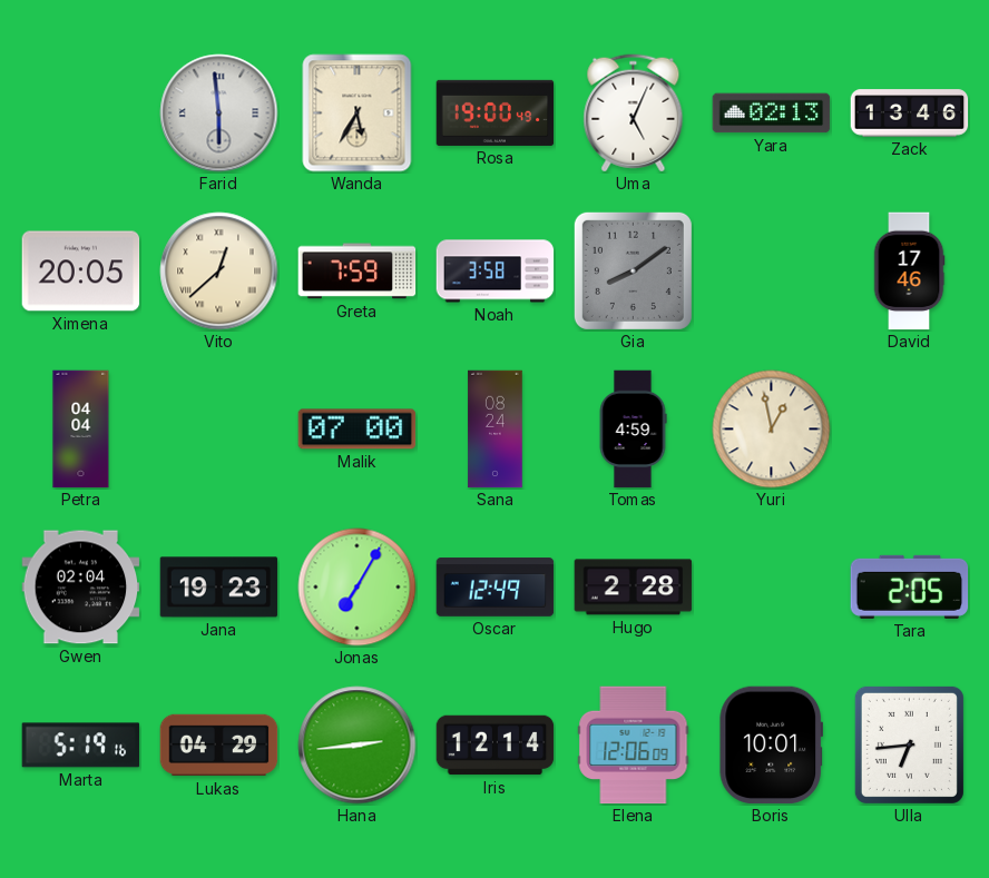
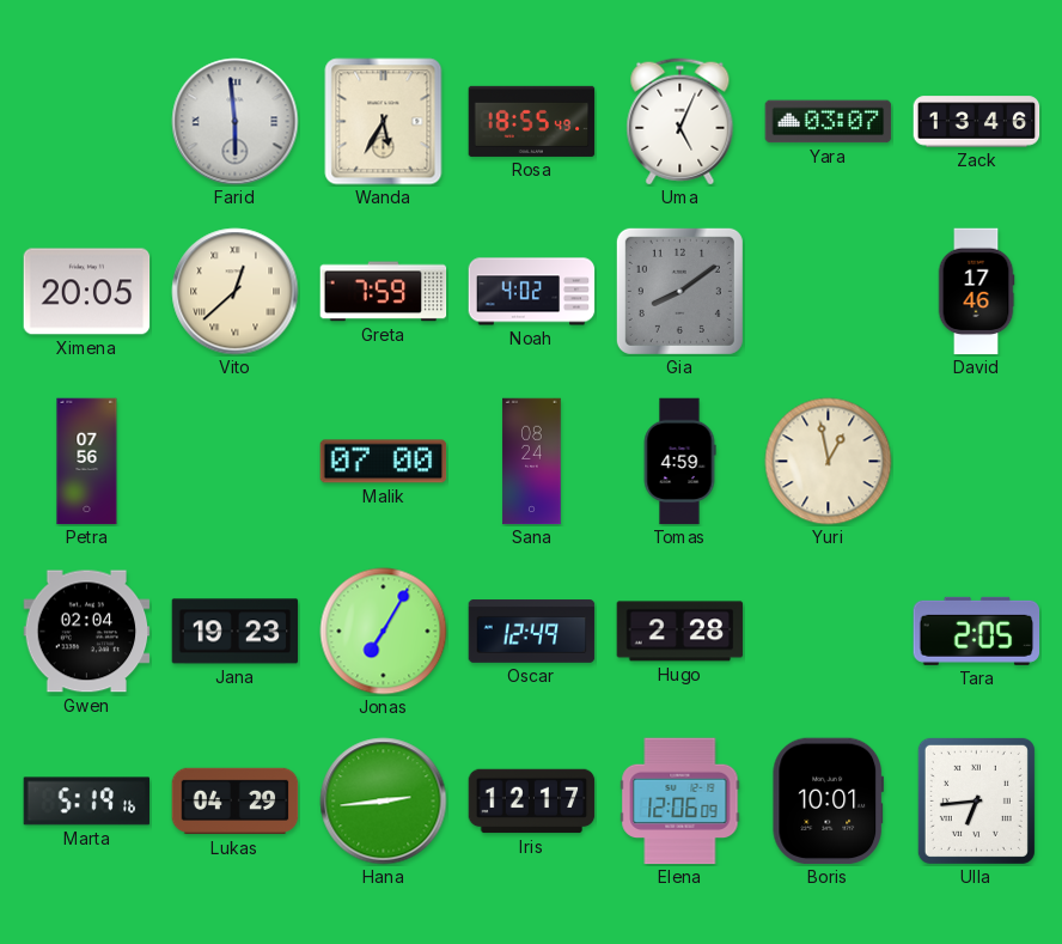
Rosa: 19:00 -> 18:55
Yara: 02:13 -> 03:07
Noah: 3:58 -> 4:02
Petra: 04:04 -> 07:56
Iris: 12:14 -> 12:17
